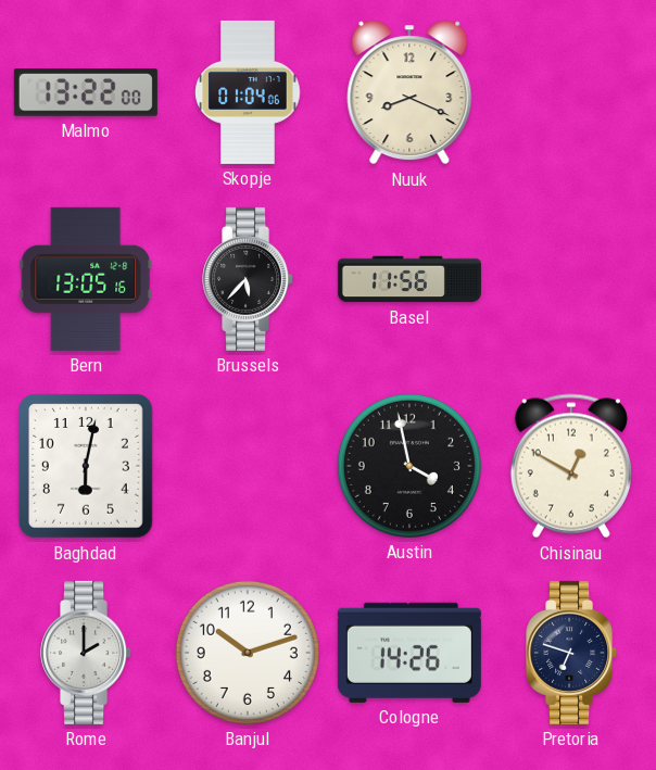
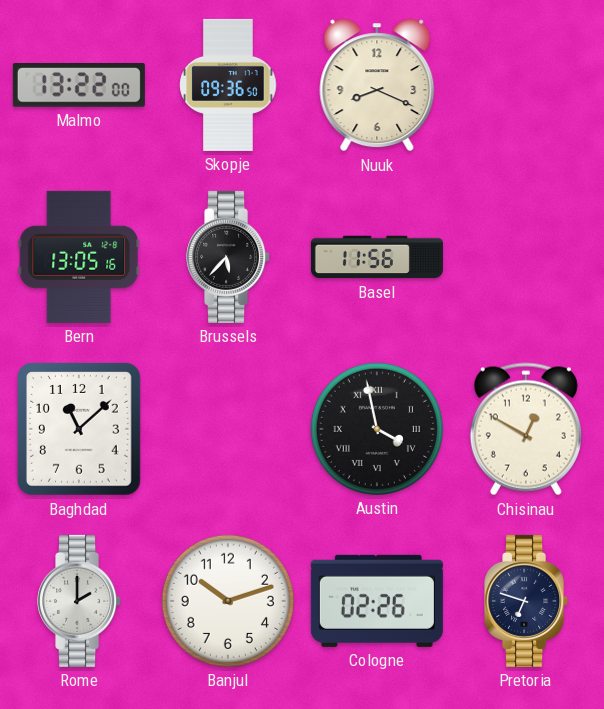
Skopje: 01:04 -> 09:36
Baghdad: 6:02 -> 11:08
Austin numerals: Arabic -> Roman
Cologne: 14:26 -> 02:26
